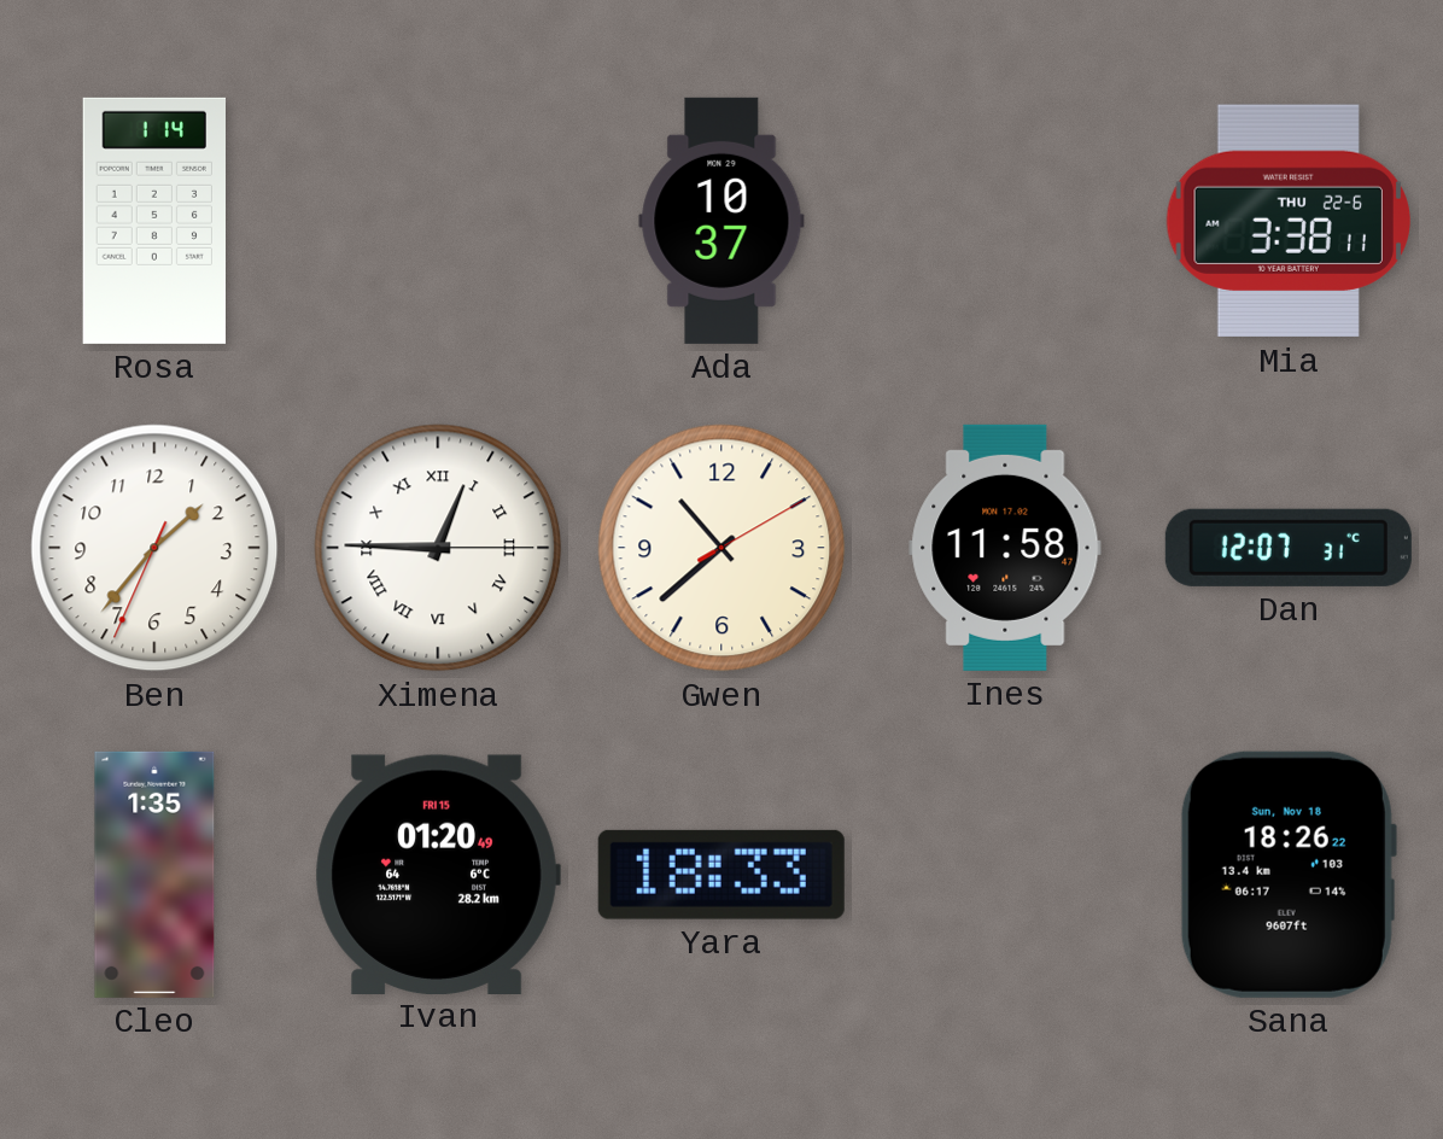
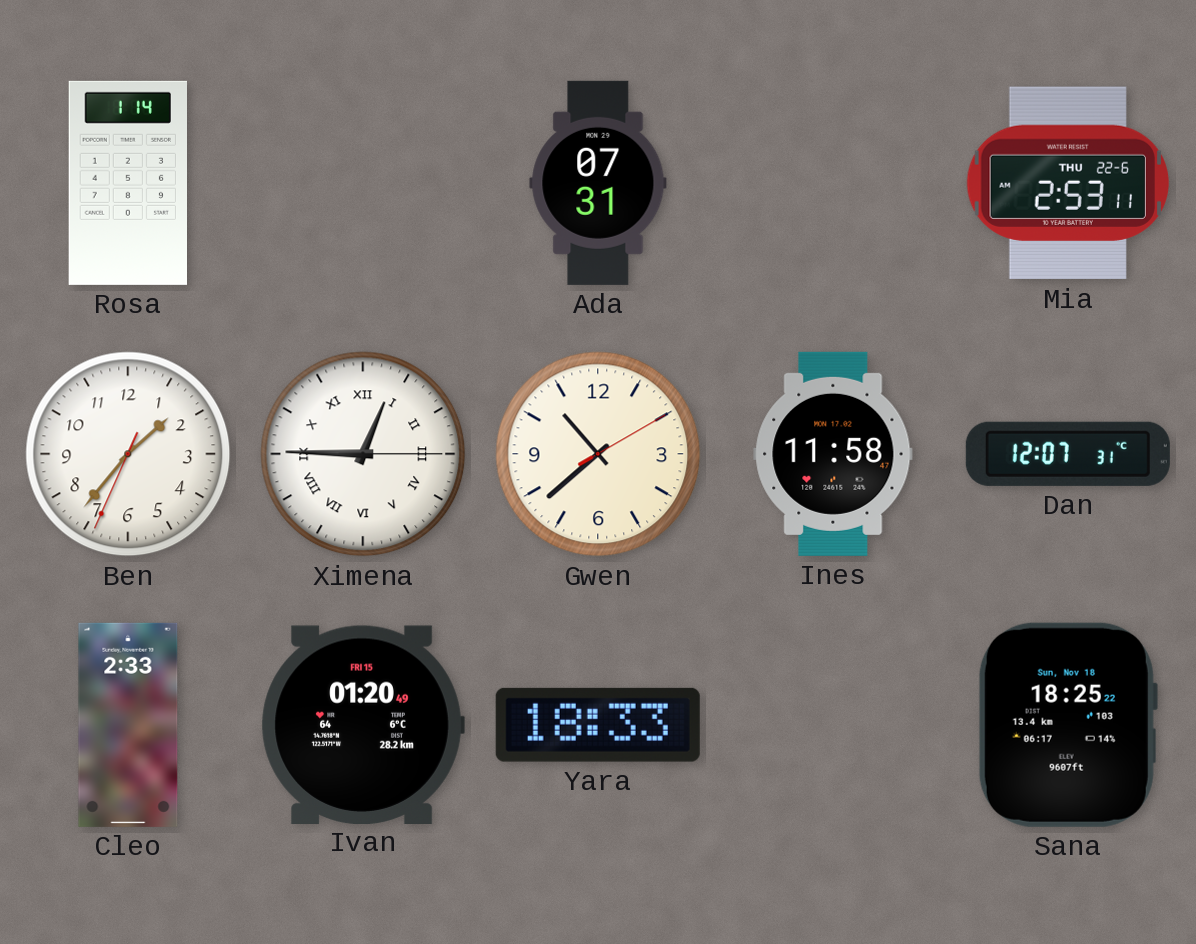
Ada: 10:37 -> 07:31
Mia: 3:38 -> 2:53
Cleo: 1:35 -> 2:33
Sana: 18:26 -> 18:25
